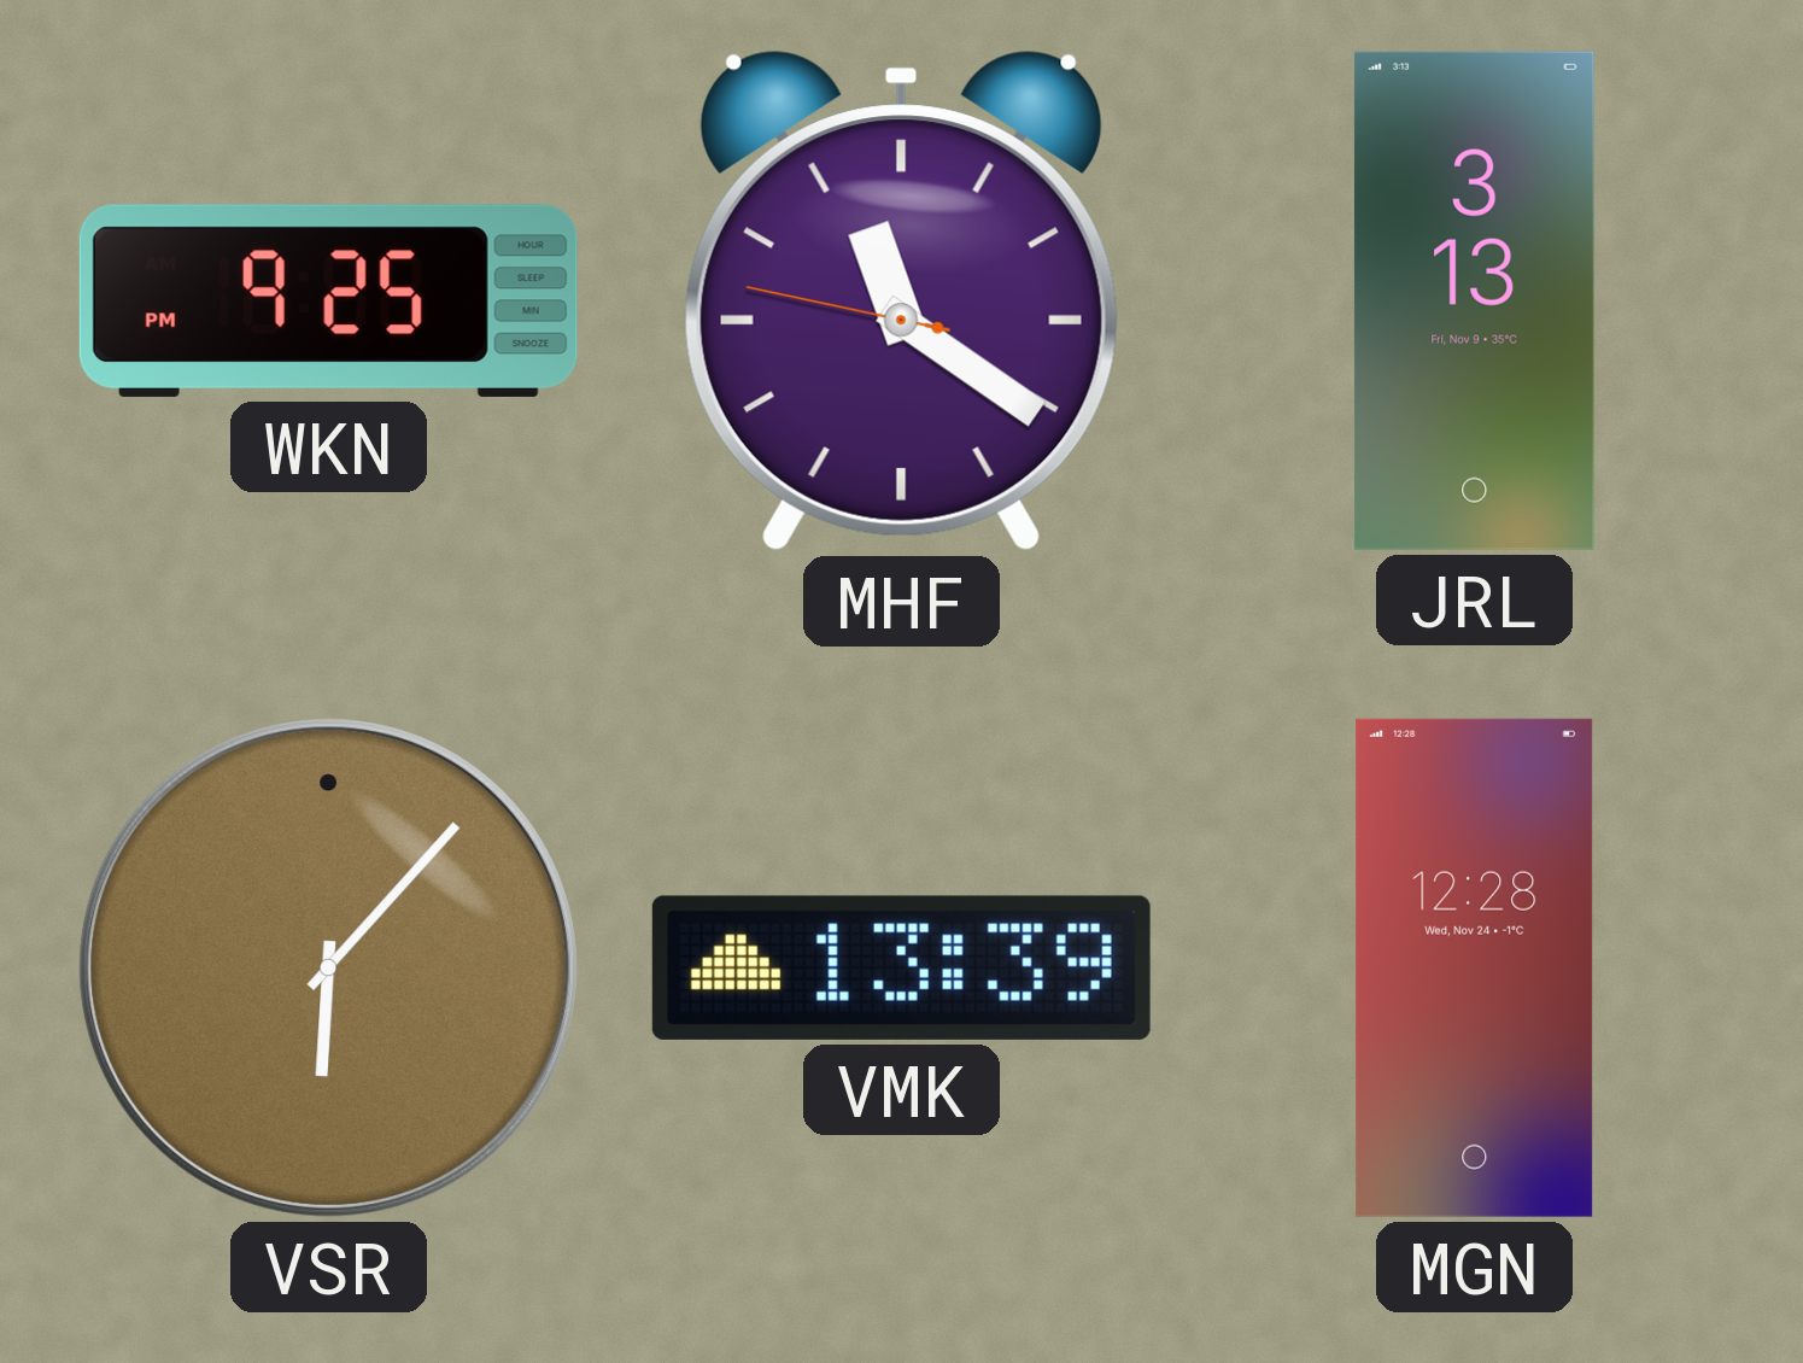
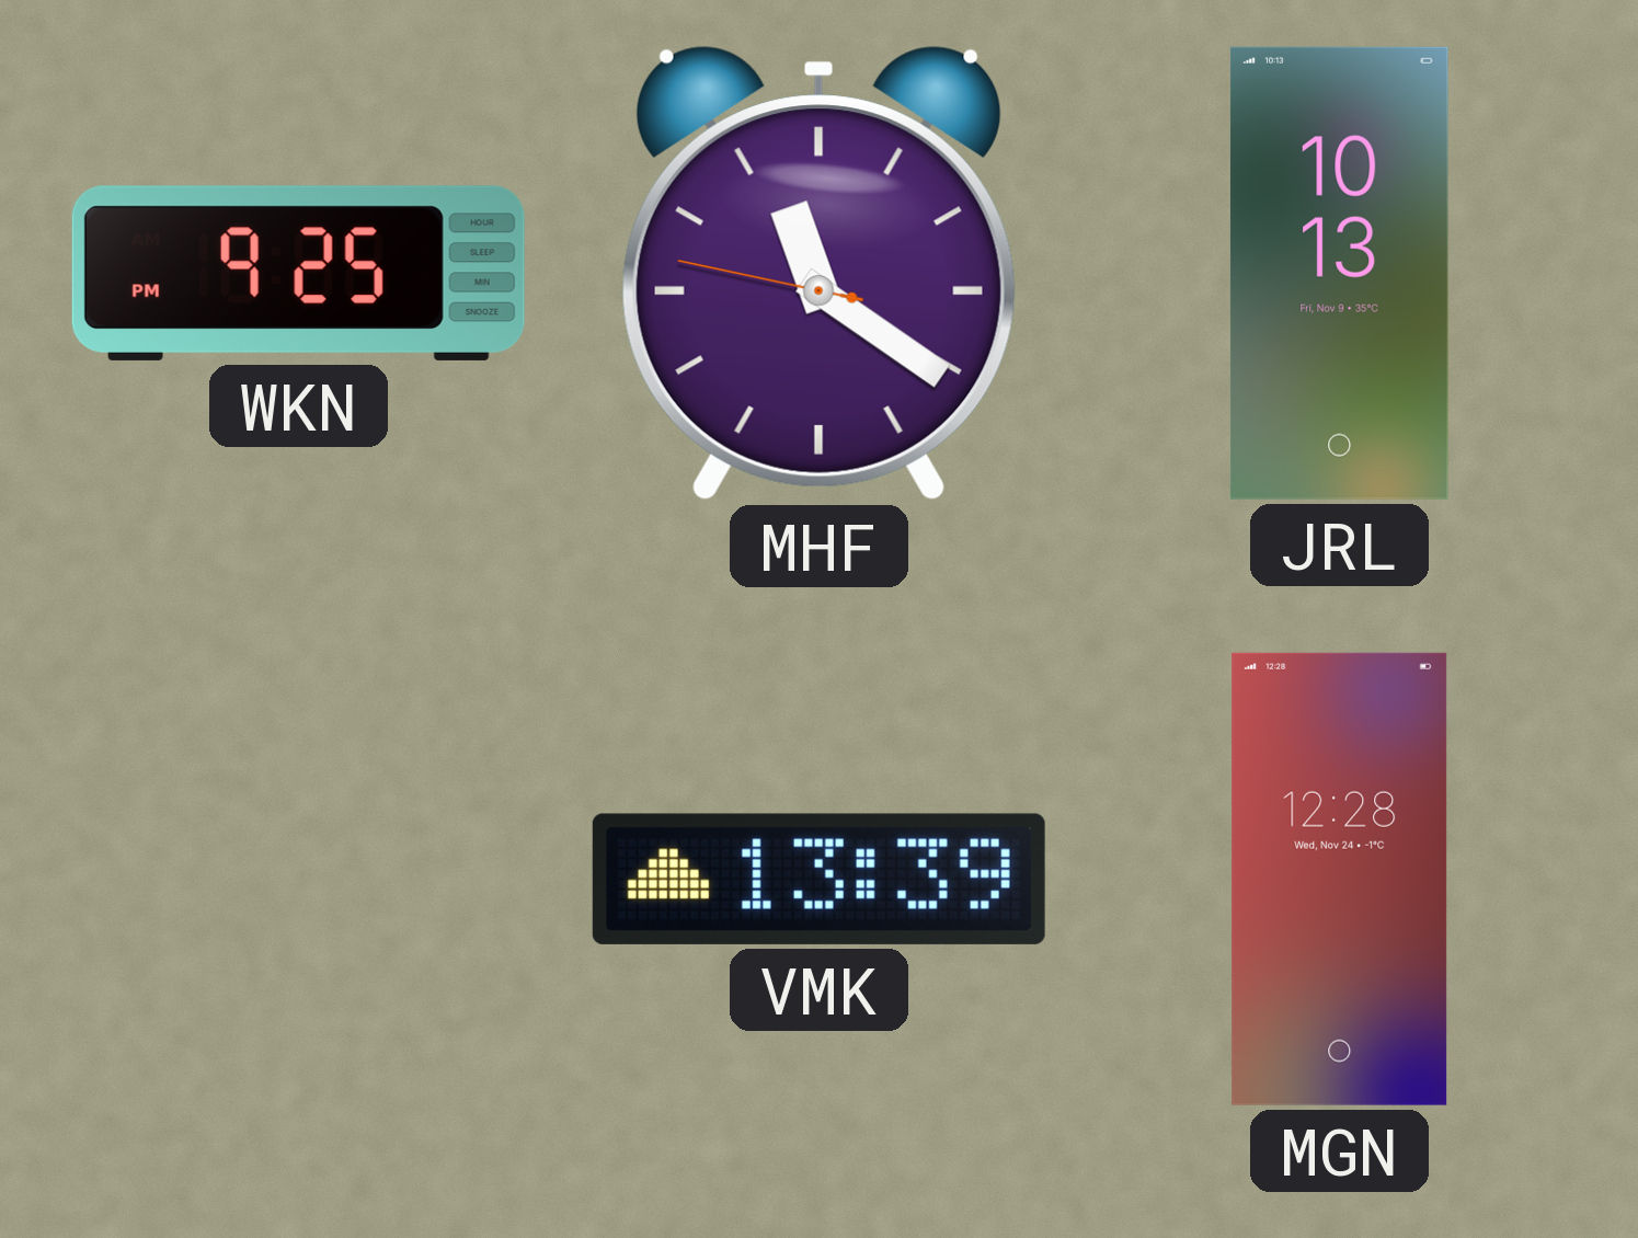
JRL: 3:13 -> 10:13
VSR: 6:07 -> none
